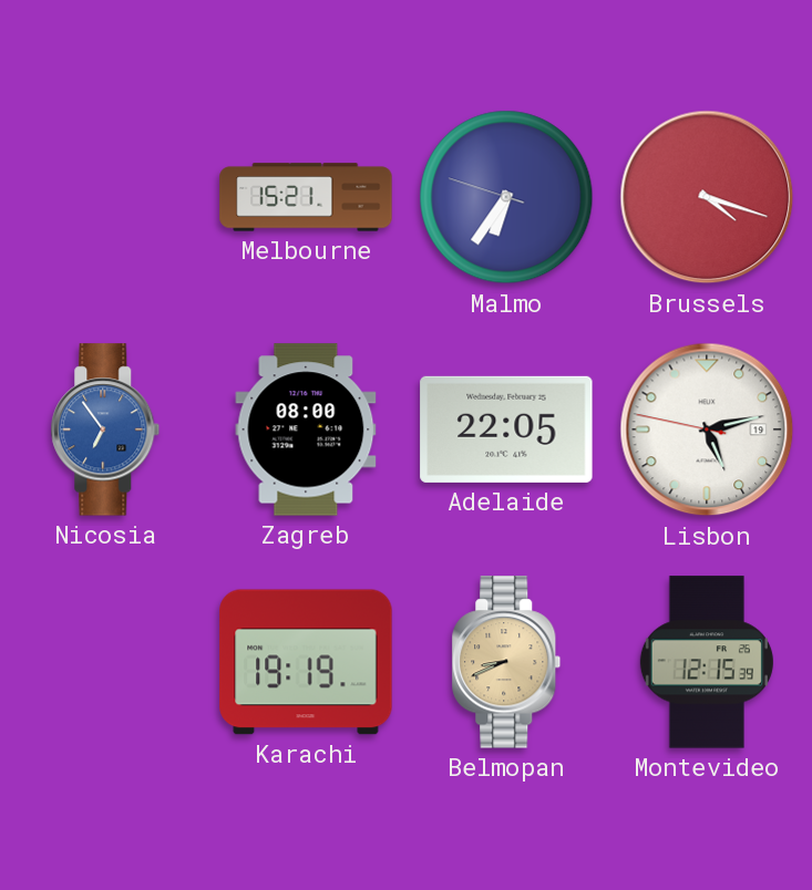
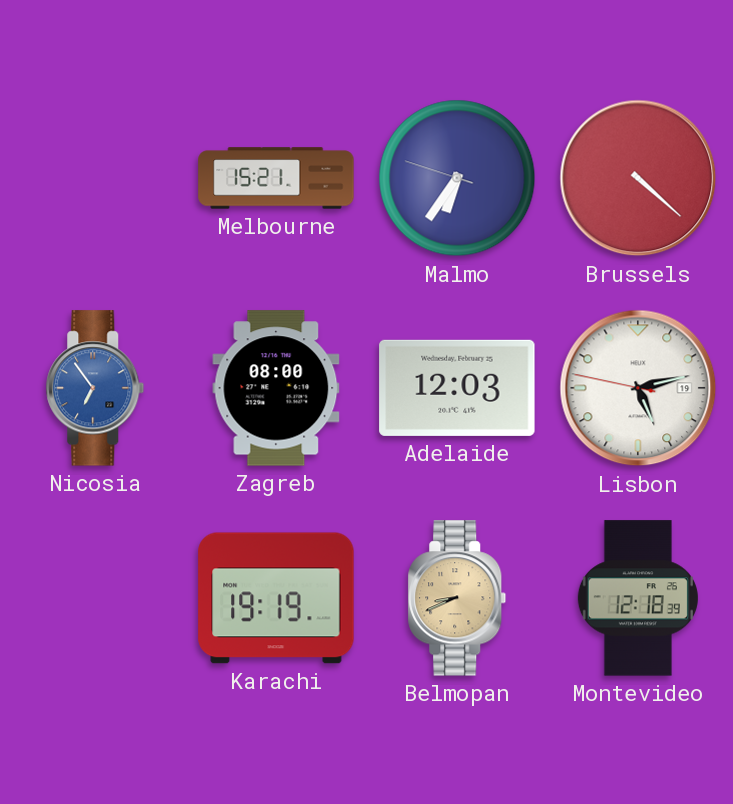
Brussels: 4:18 -> 4:22
Adelaide: 22:05 -> 12:03
Montevideo: 12:15 -> 12:18
